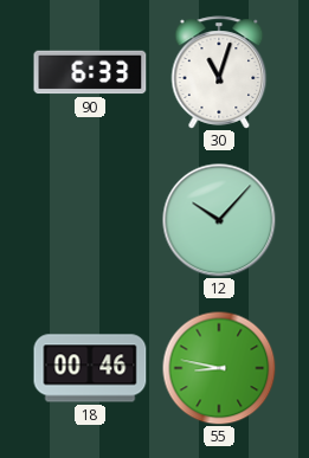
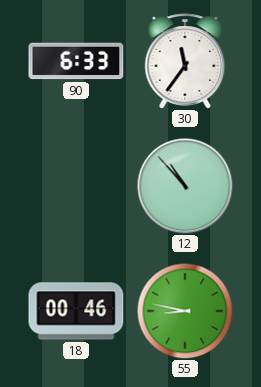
30: 11:03 -> 11:36
12: 10:07 -> 10:53
